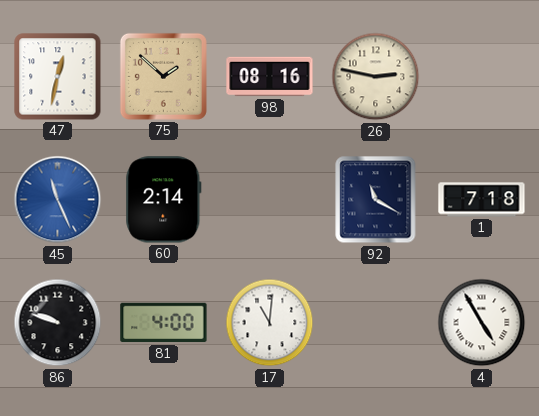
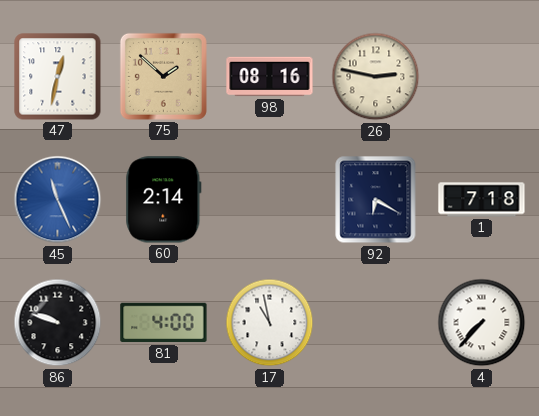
92: 11:20 -> 6:20
17: 11:01 -> 10:58
4: 4:55 -> 7:37
